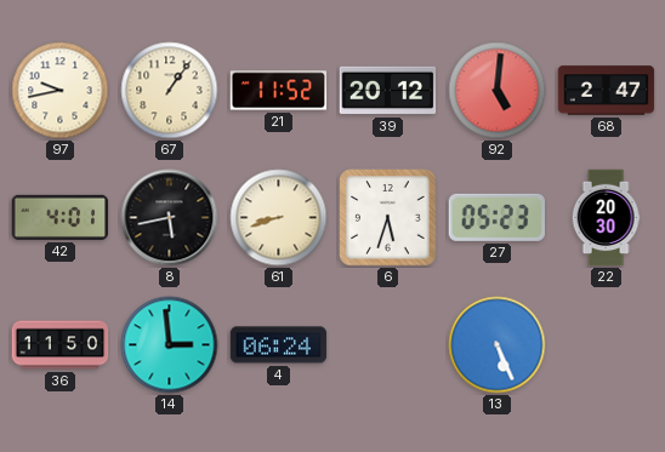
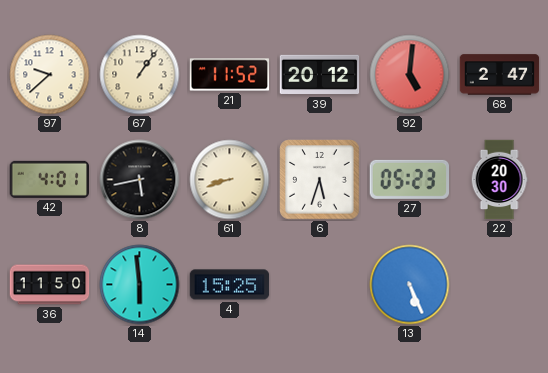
97: 9:43 -> 9:38
14: 2:59 -> 5:59
4: 06:24 -> 15:25
